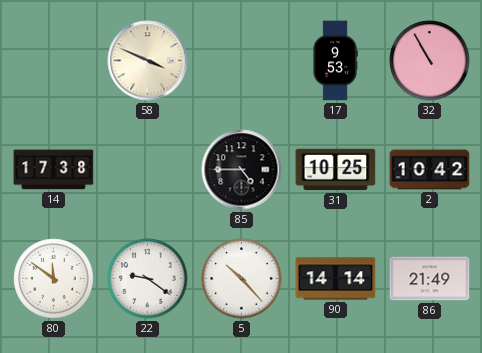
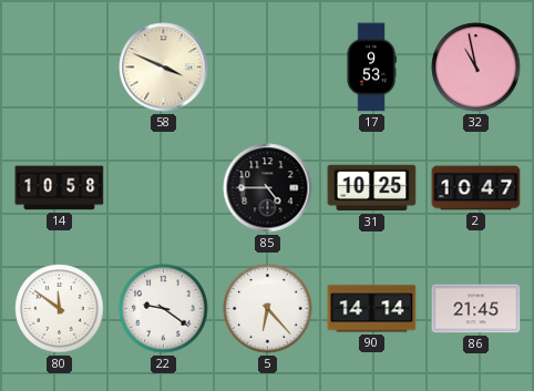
32: 10:55 -> 10:58
14: 17:38 -> 10:58
2: 10:42 -> 10:47
5: 10:23 -> 6:23
86: 21:49 -> 21:45
